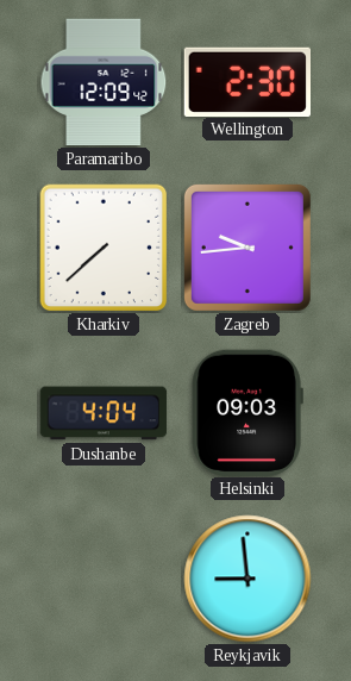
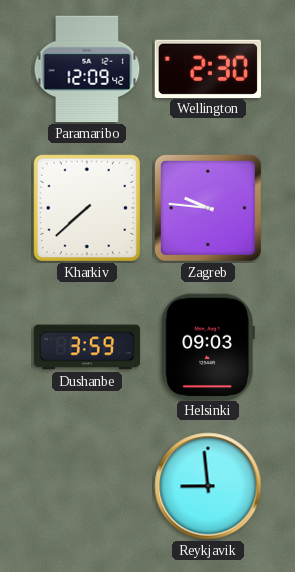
Zagreb: 9:44 -> 9:46
Dushanbe: 4:04 -> 3:59
